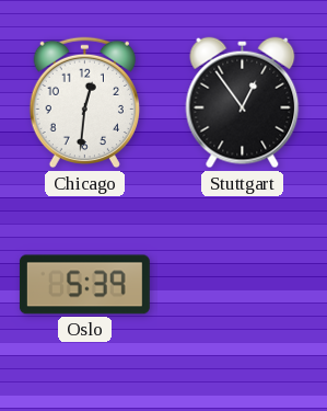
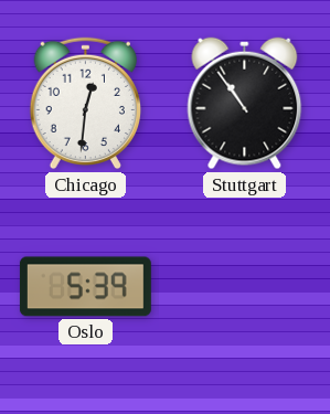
Stuttgart: 12:54 -> 10:54
